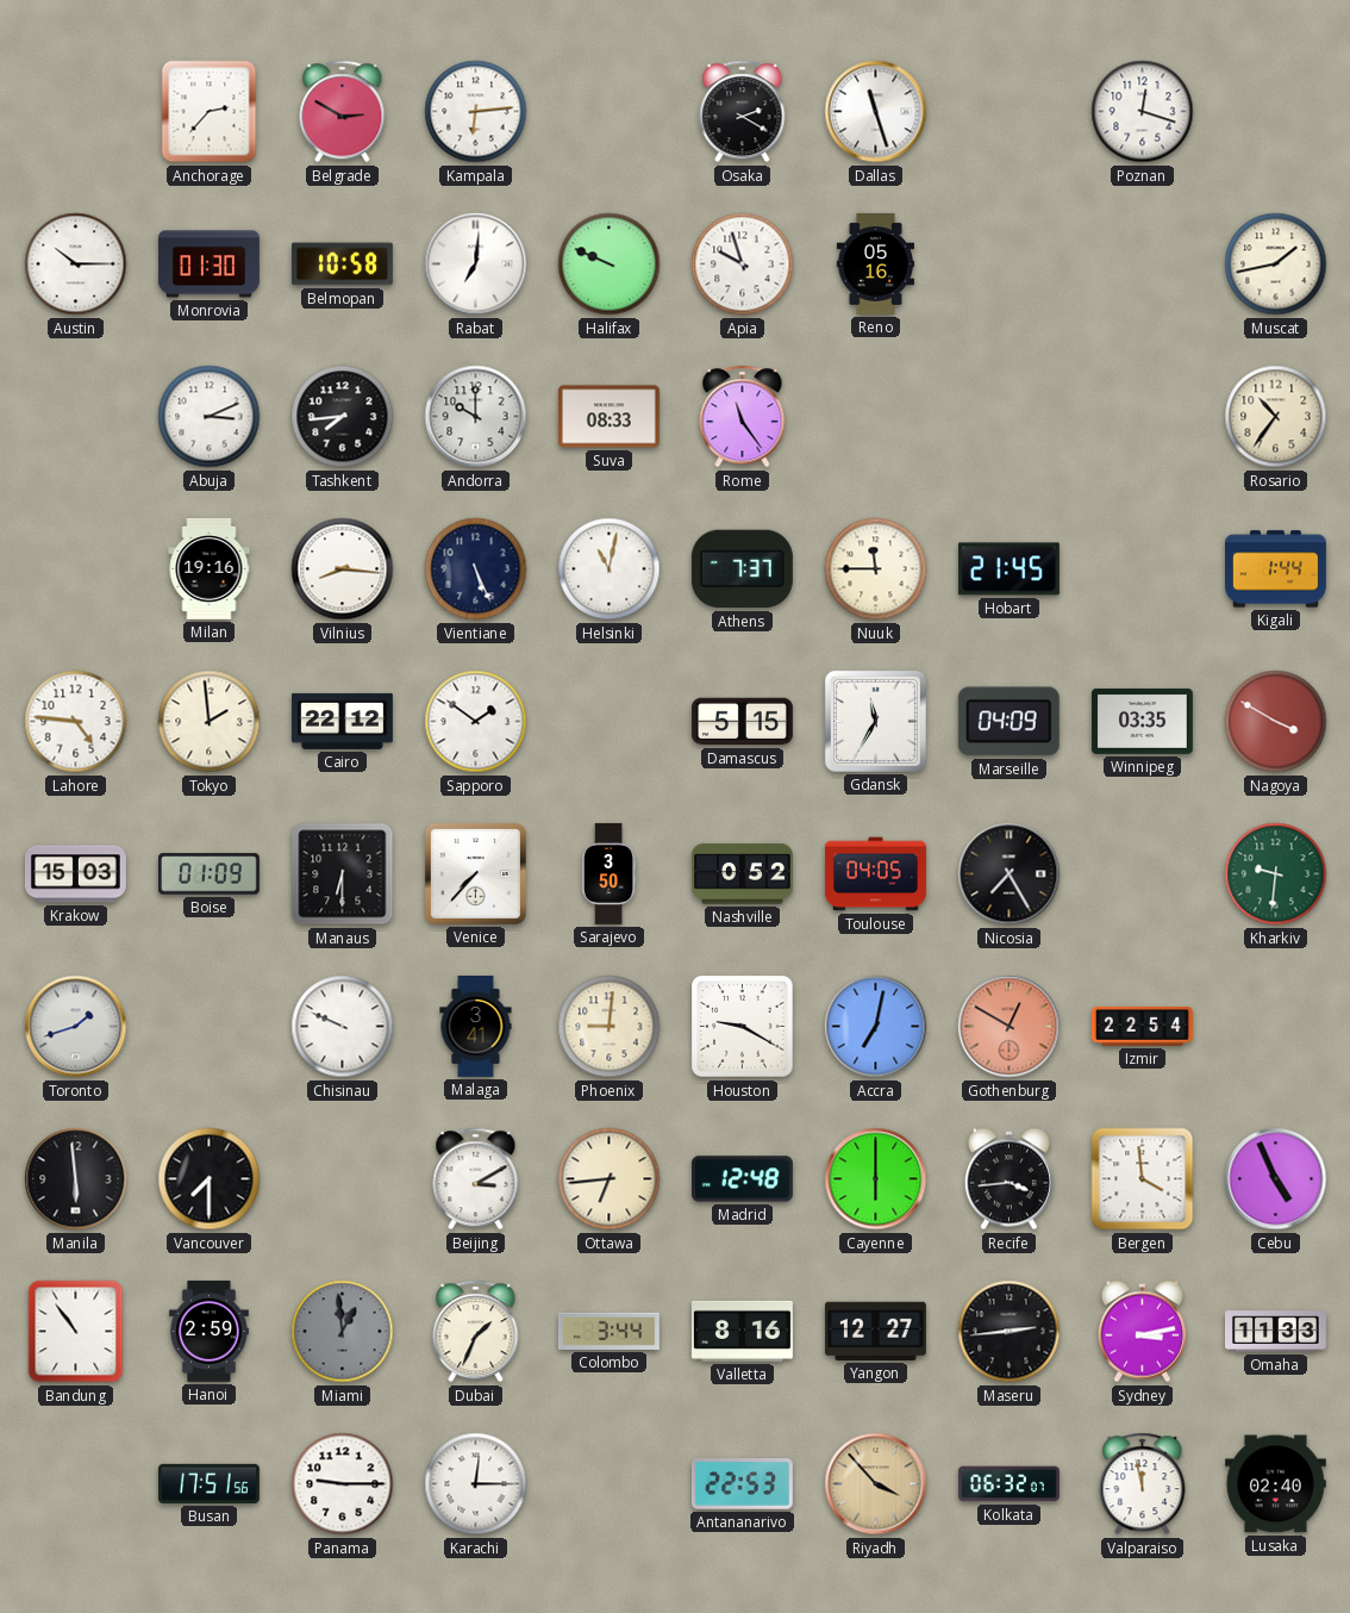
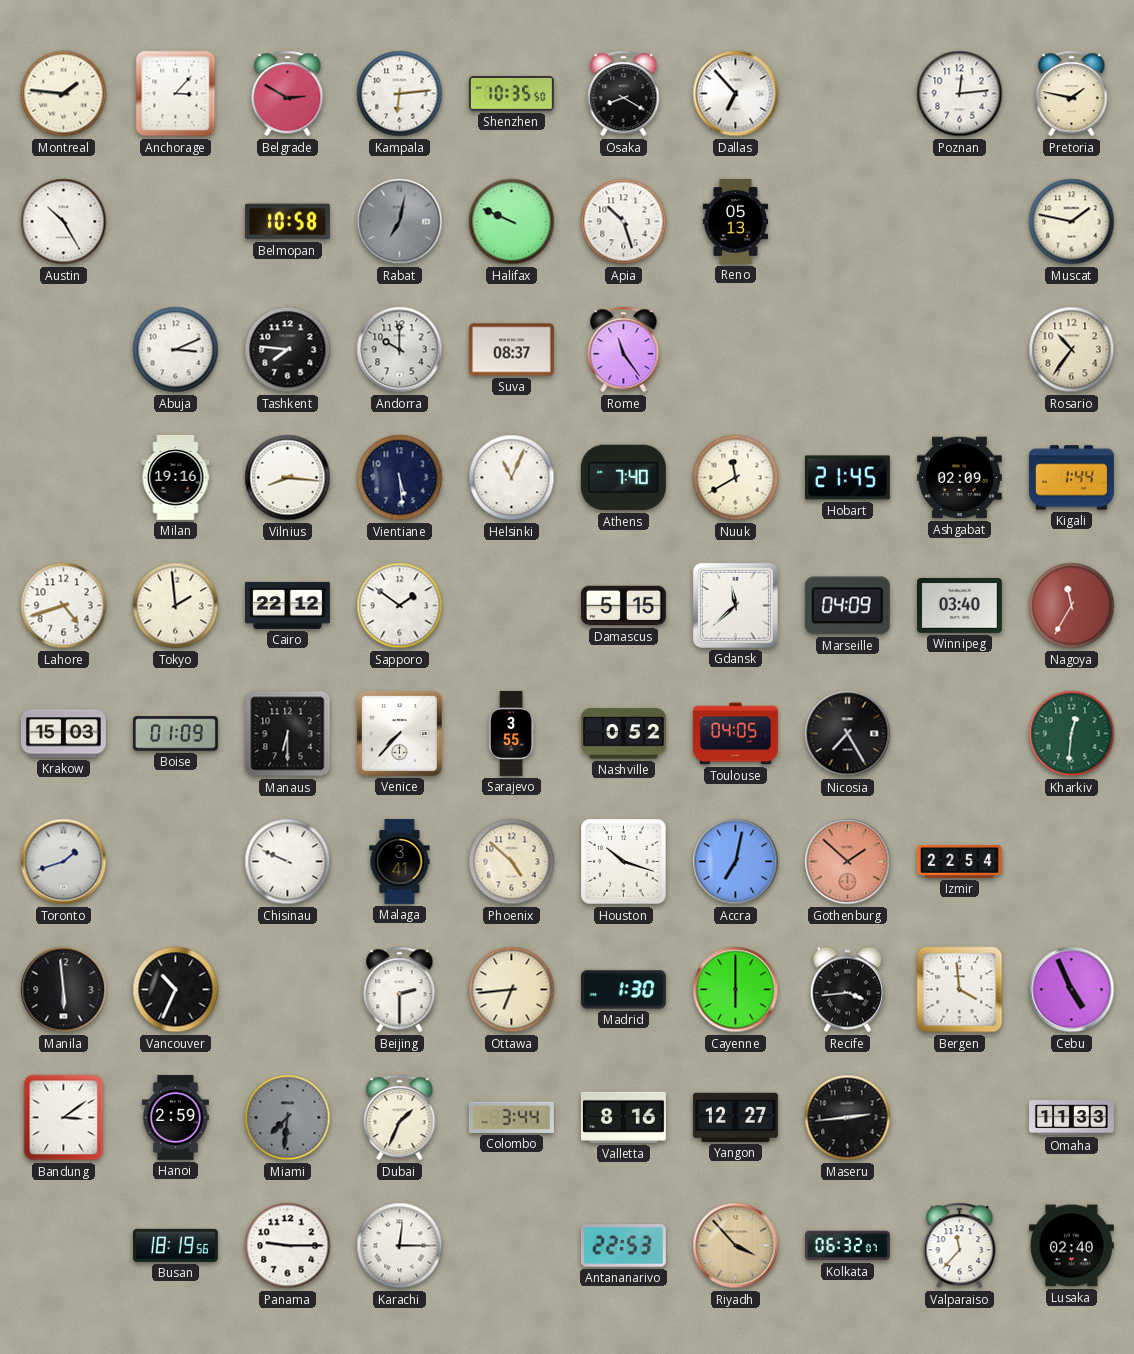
Montreal: none -> 1:46
Anchorage: 2:37 -> 3:07
Shenzhen: none -> 10:35
Osaka: 2:20 -> 8:20
Dallas: 11:27 -> 6:53
Poznan: 12:18 -> 12:14
Pretoria: none -> 1:47
Austin: 10:15 -> 10:25
Monrovia: 01:30 -> none
Rabat: 7:01 -> 7:02
Rabat dial: white -> grey
Apia: 9:57 -> 10:27
Reno: 05:16 -> 05:13
Muscat: 1:43 -> 1:47
Tashkent: 7:44 -> 7:46
Suva: 08:33 -> 08:37
Vientiane: 5:26 -> 5:29
Helsinki: 11:02 -> 11:04
Athens: 7:37 -> 7:40
Nuuk: 11:45 -> 11:40
Ashgabat: none -> 02:09
Lahore: 4:46 -> 4:42
Gdansk: 11:35 -> 11:38
Winnipeg: 03:35 -> 03:40
Nagoya: 3:50 -> 11:35
Sarajevo: 3:50 -> 3:55
Kharkiv: 9:31 -> 12:31
Phoenix: 9:01 -> 4:52
Houston: 9:20 -> 10:18
Gothenburg: 12:50 -> 1:52
Vancouver: 7:30 -> 10:34
Beijing: 3:10 -> 2:30
Madrid: 12:48 -> 1:30
Bandung: 10:54 -> 3:09
Miami: 12:59 -> 7:31
Sydney: 3:13 -> none
Busan: 17:51 -> 18:19
Valparaiso: 11:58 -> 11:37
